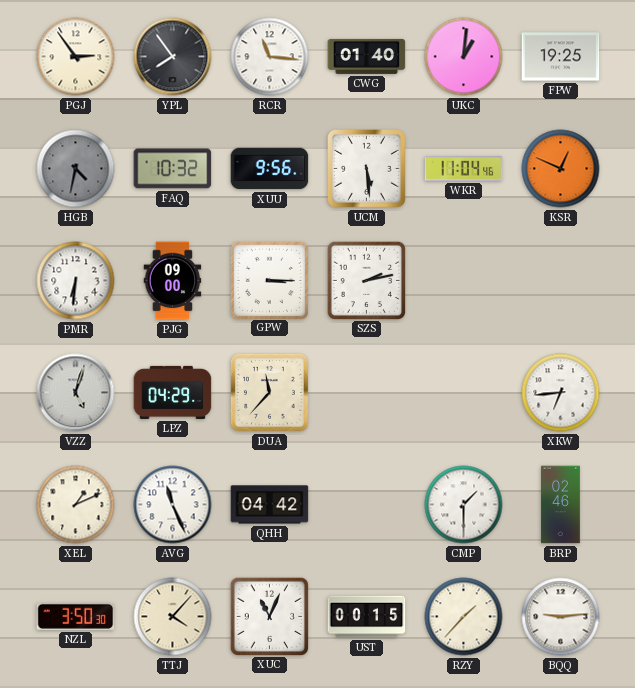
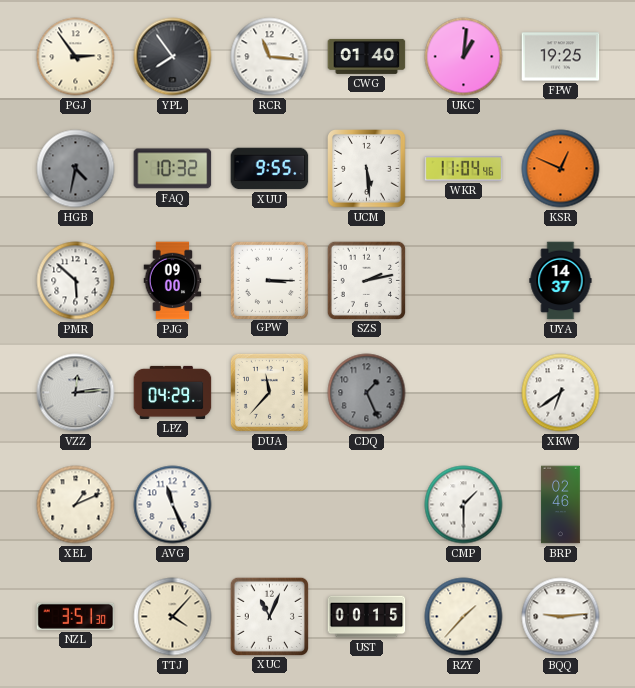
XUU: 9:56 -> 9:55
PMR: 6:31 -> 5:52
UYA: none -> 14:37
VZZ: 5:03 -> 12:14
CDQ: none -> 1:26
XKW: 6:44 -> 6:39
QHH: 04:42 -> none
NZL: 3:50 -> 3:51
